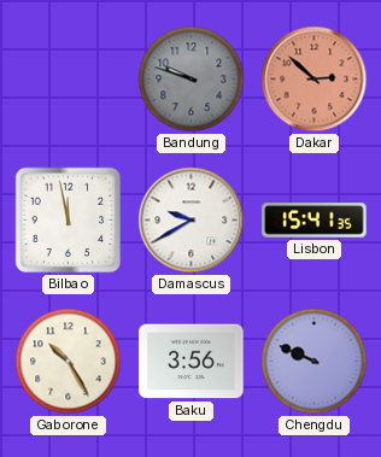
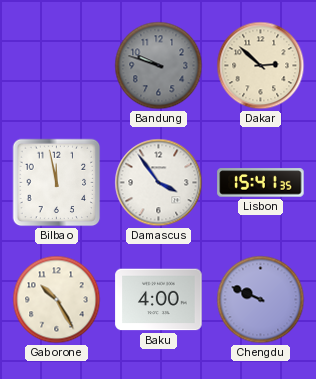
Dakar dial: salmon -> cream
Damascus: 9:40 -> 3:54
Baku: 3:56 -> 4:00
